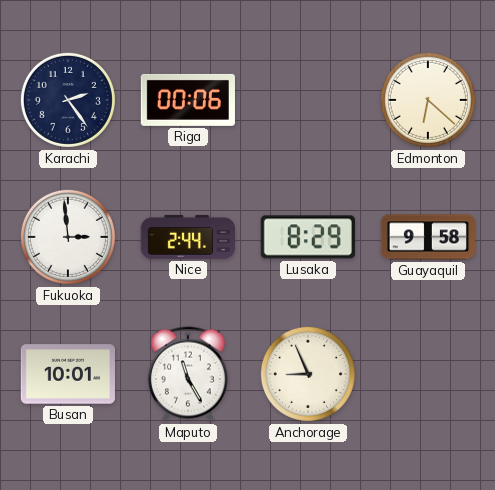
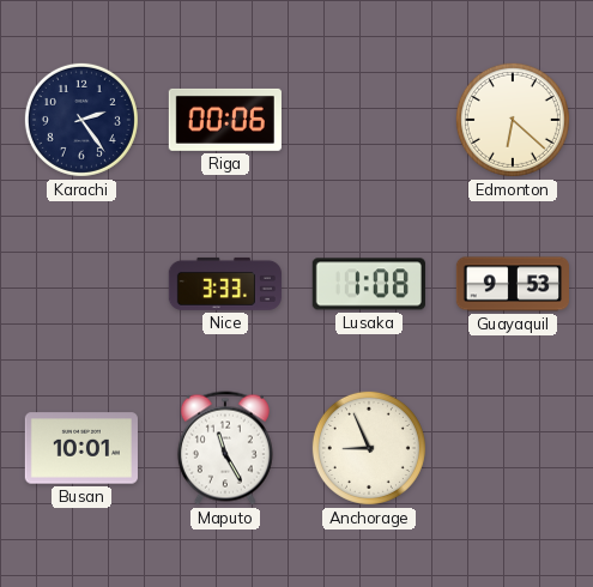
Fukuoka: 2:59 -> none
Nice: 2:44 -> 3:33
Lusaka: 8:29 -> 1:08
Guayaquil: 9:58 -> 9:53
